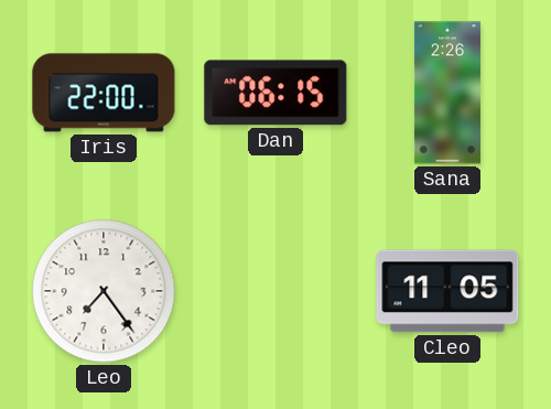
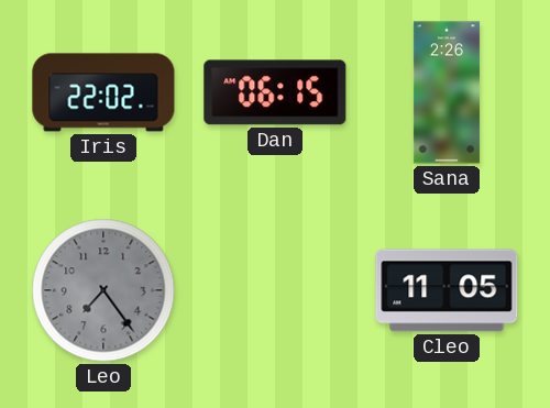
Iris: 22:00 -> 22:02
Leo dial: white -> grey
